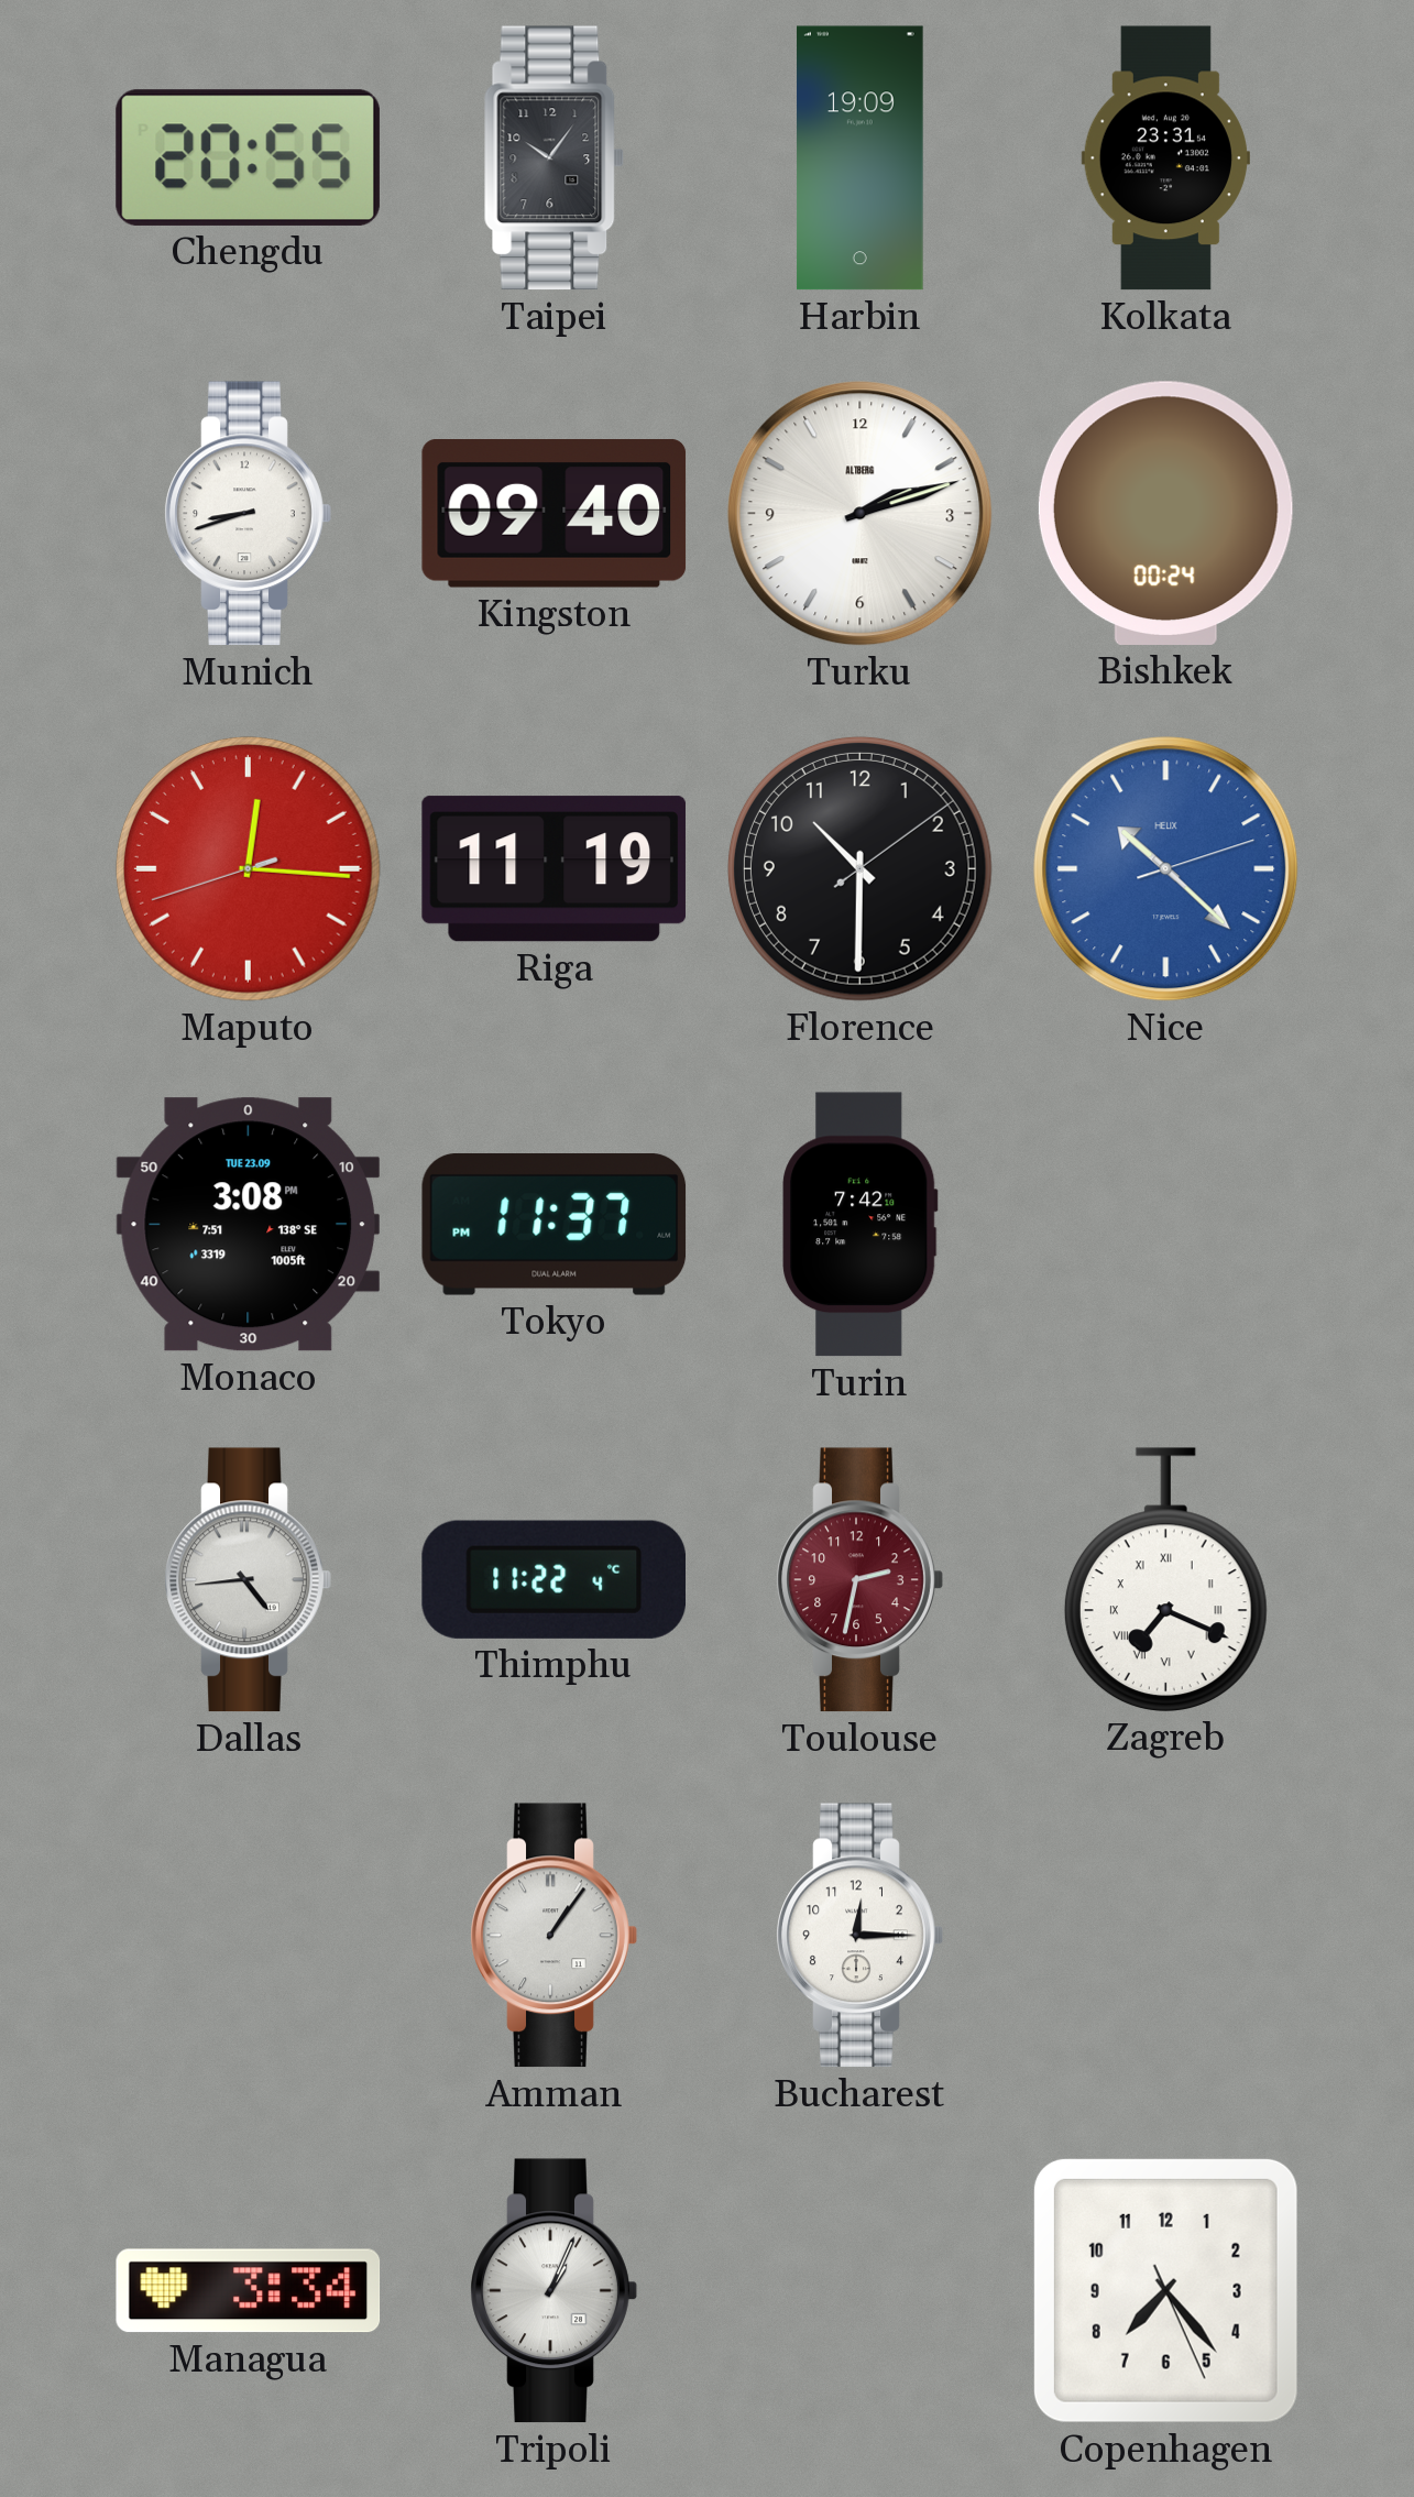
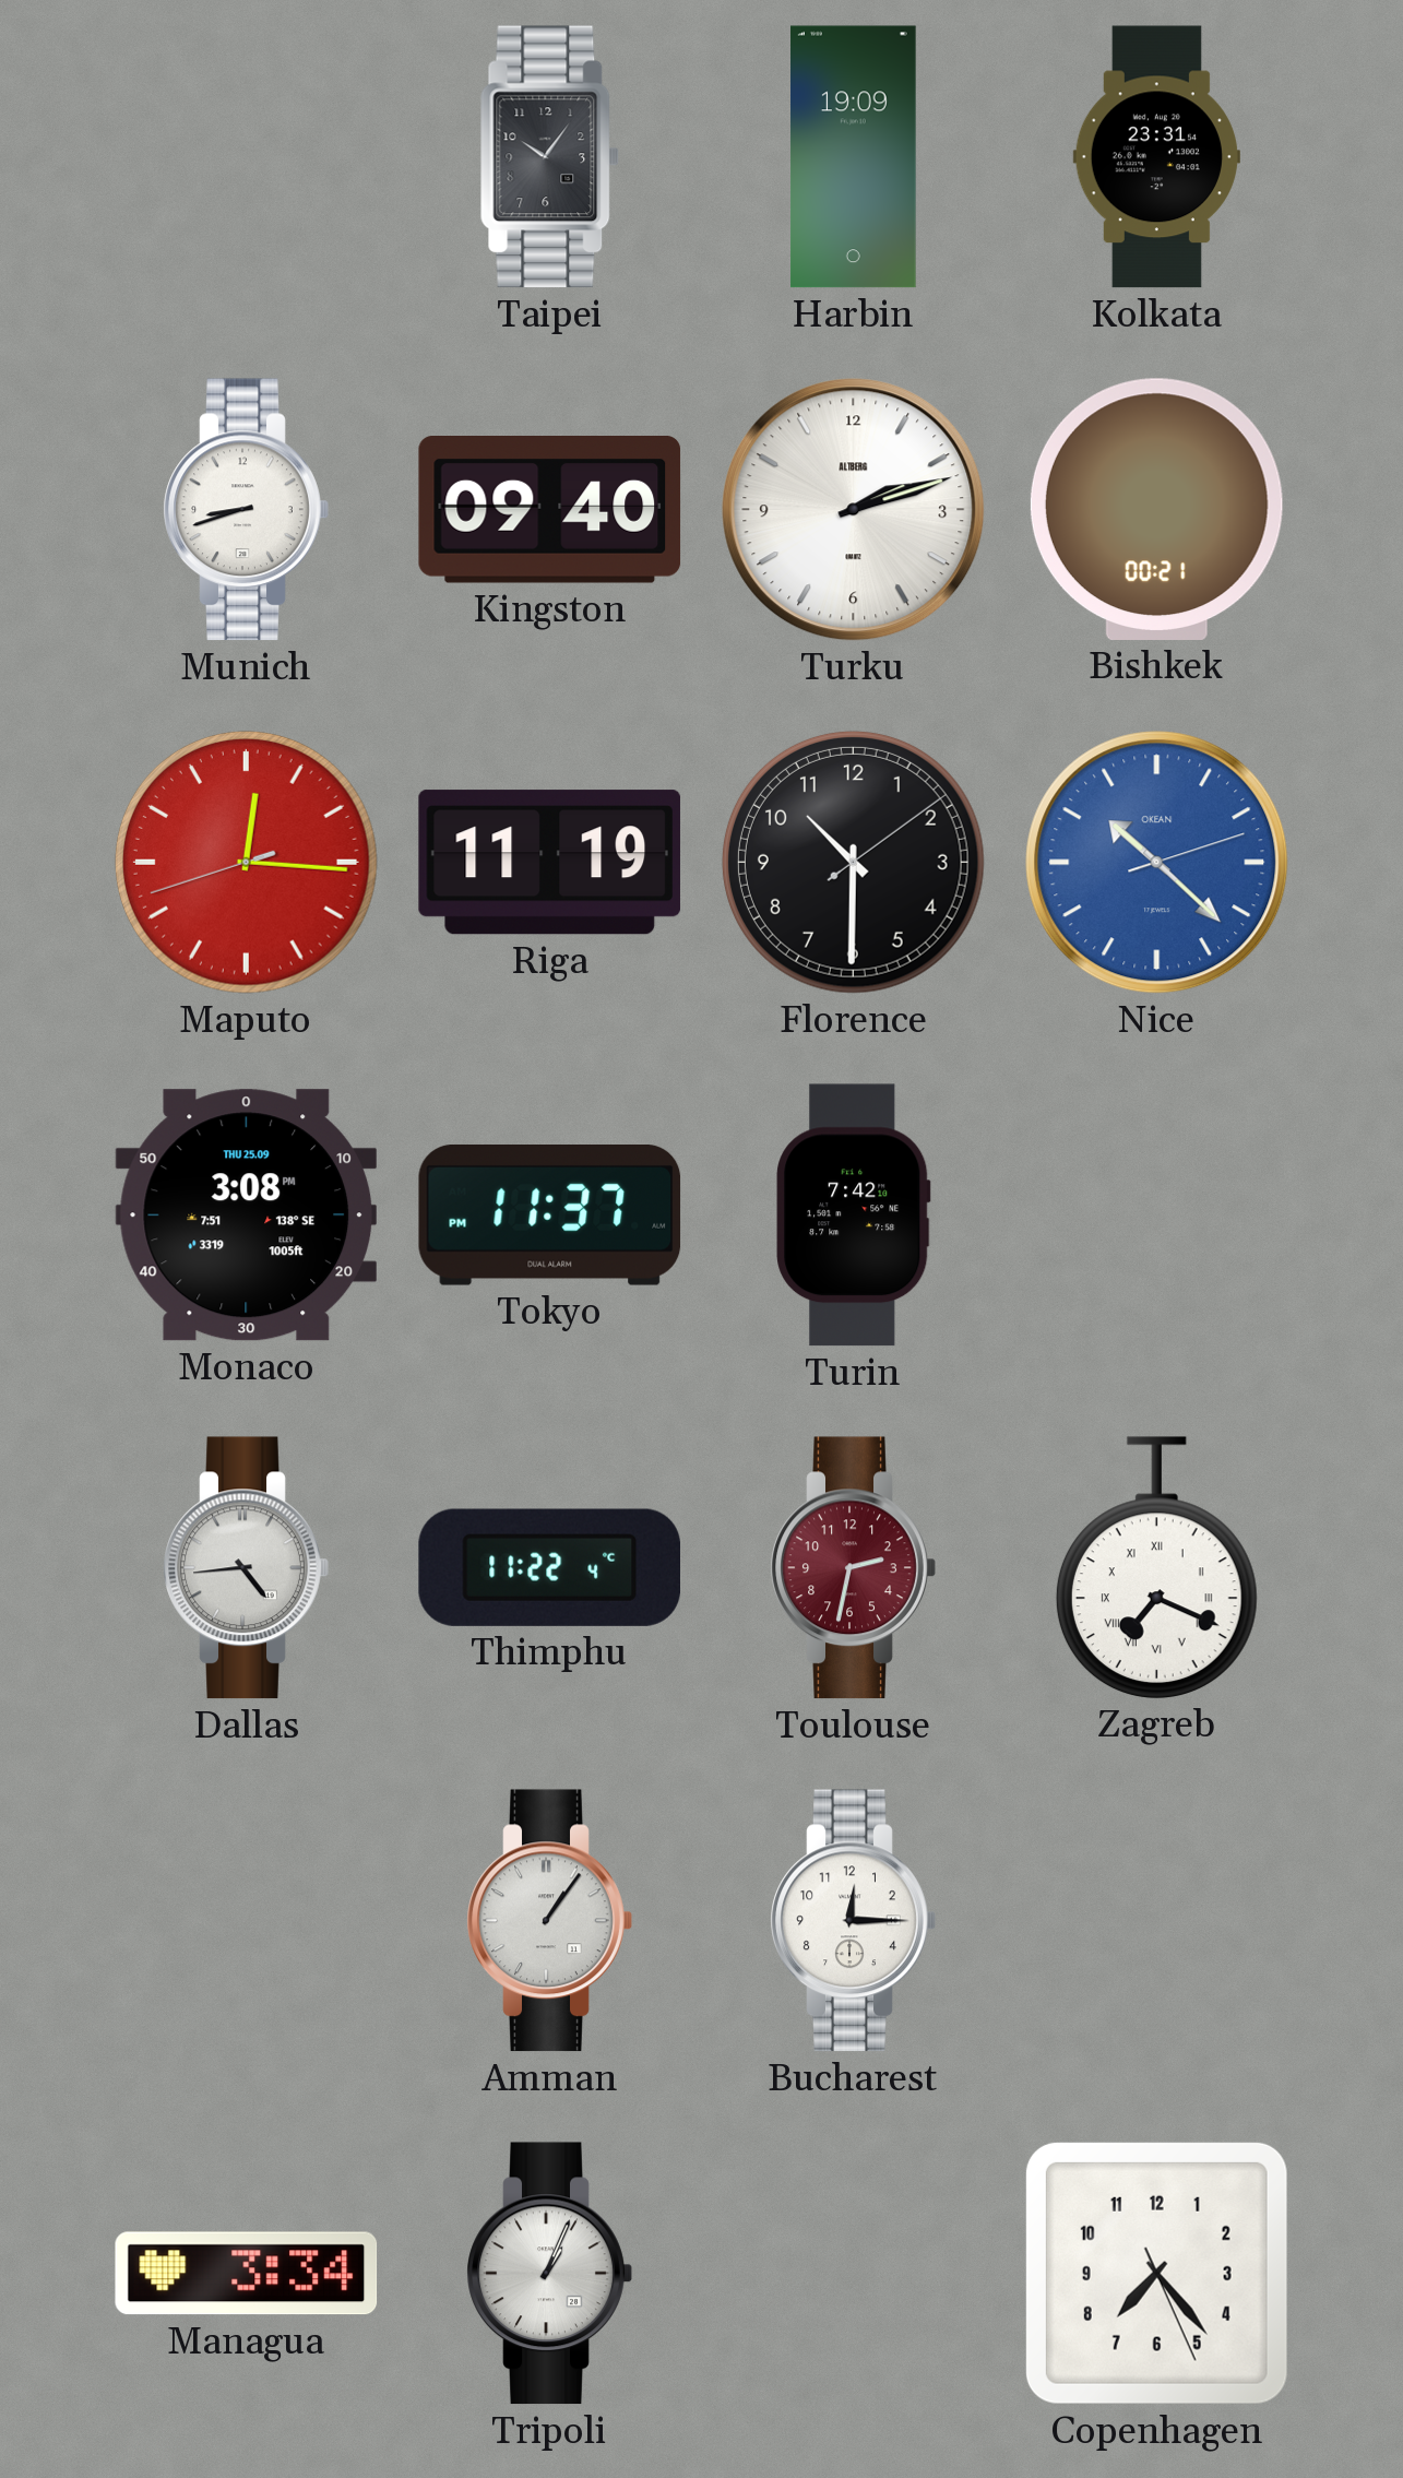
Chengdu: 20:55 -> none
Bishkek: 00:24 -> 00:21
Nice brand: HELIX -> OKEAN
Monaco date: TUE 23.09 -> THU 25.09
